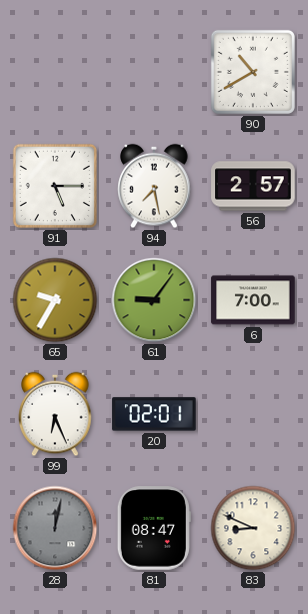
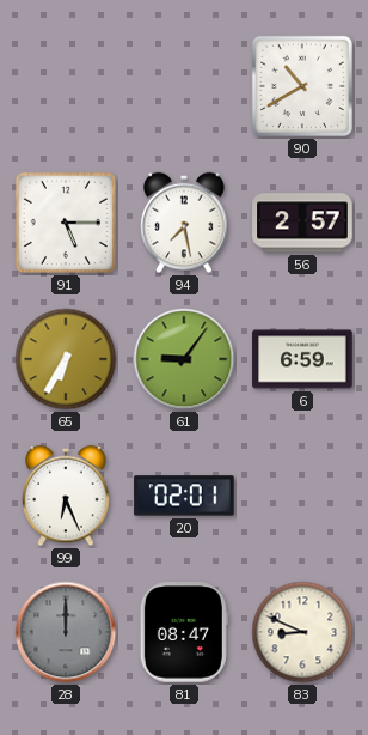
65: 9:35 -> 6:35
6: 7:00 -> 6:59
28: 12:02 -> 12:00
